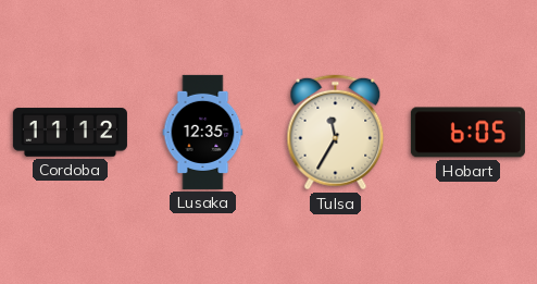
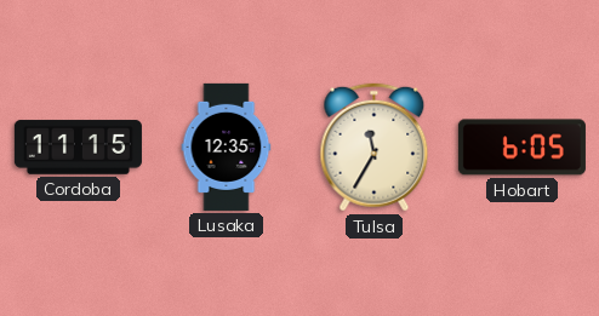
Cordoba: 11:12 -> 11:15
